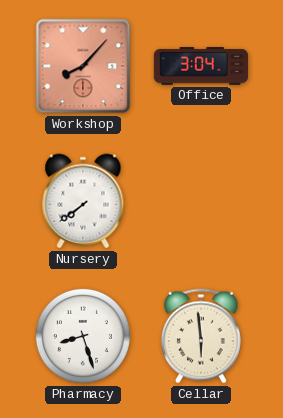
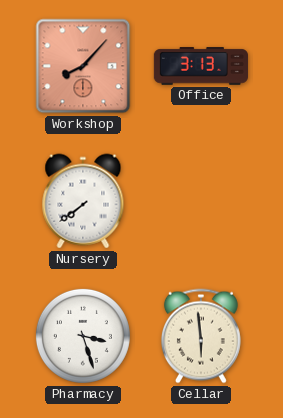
Office: 3:04 -> 3:13
Pharmacy: 8:27 -> 3:27
